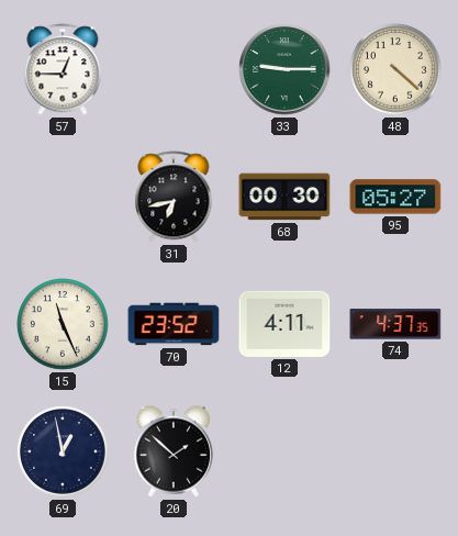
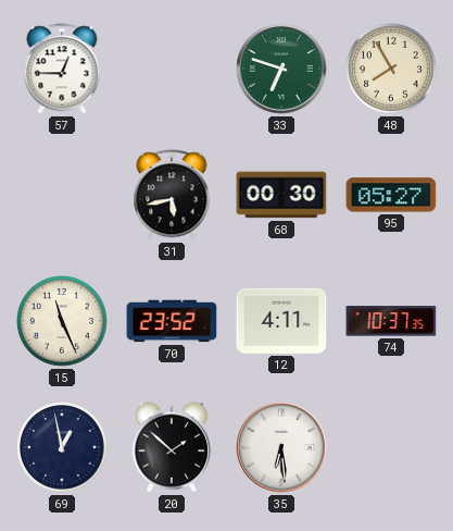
33: 9:15 -> 6:48
48: 4:22 -> 7:55
31: 6:43 -> 5:43
74: 4:37 -> 10:37
35: none -> 6:29
